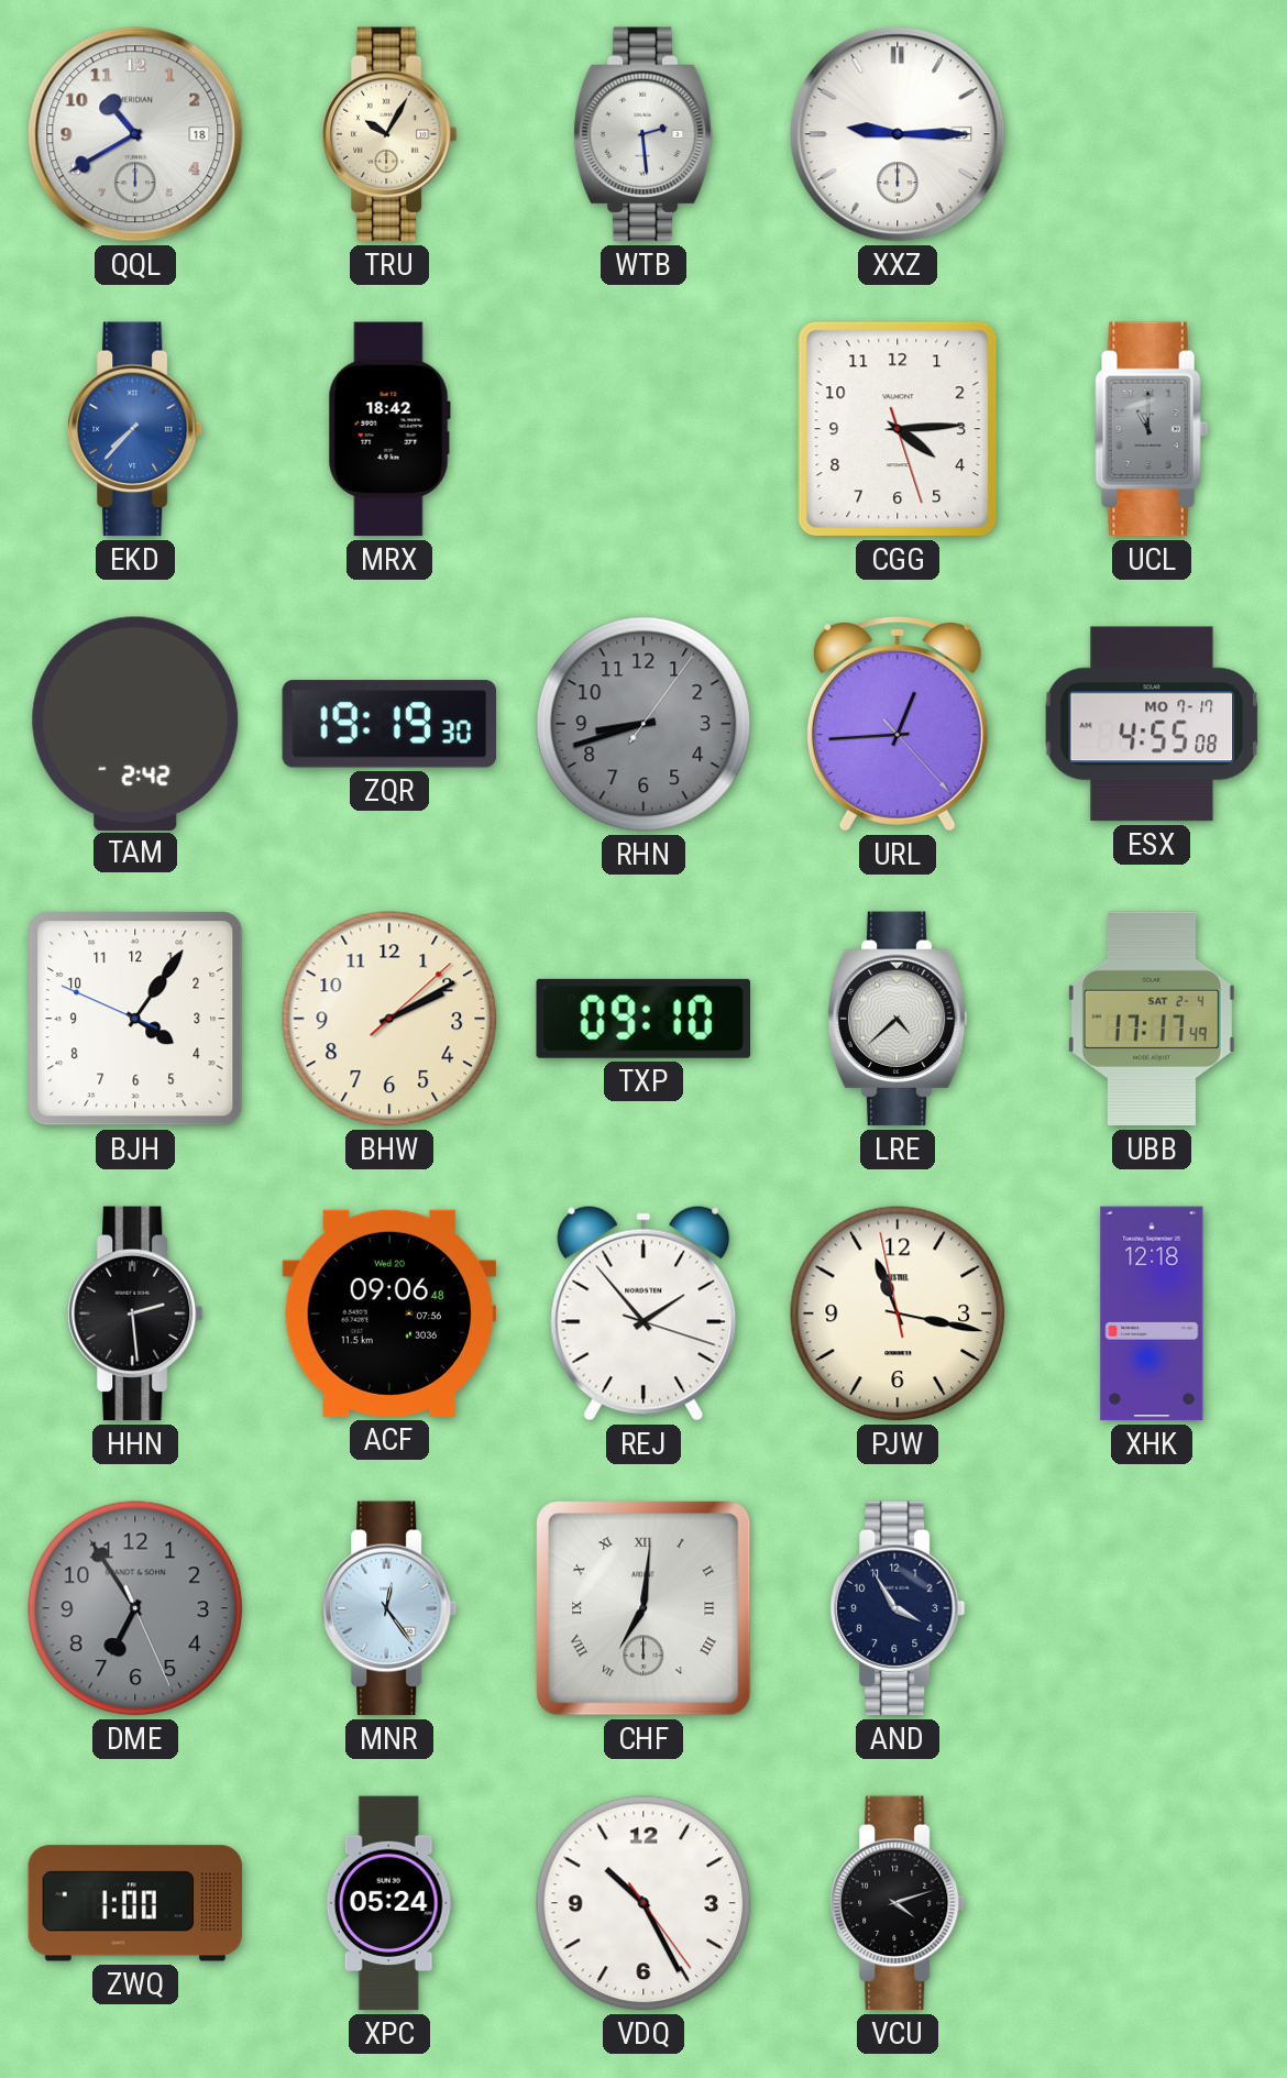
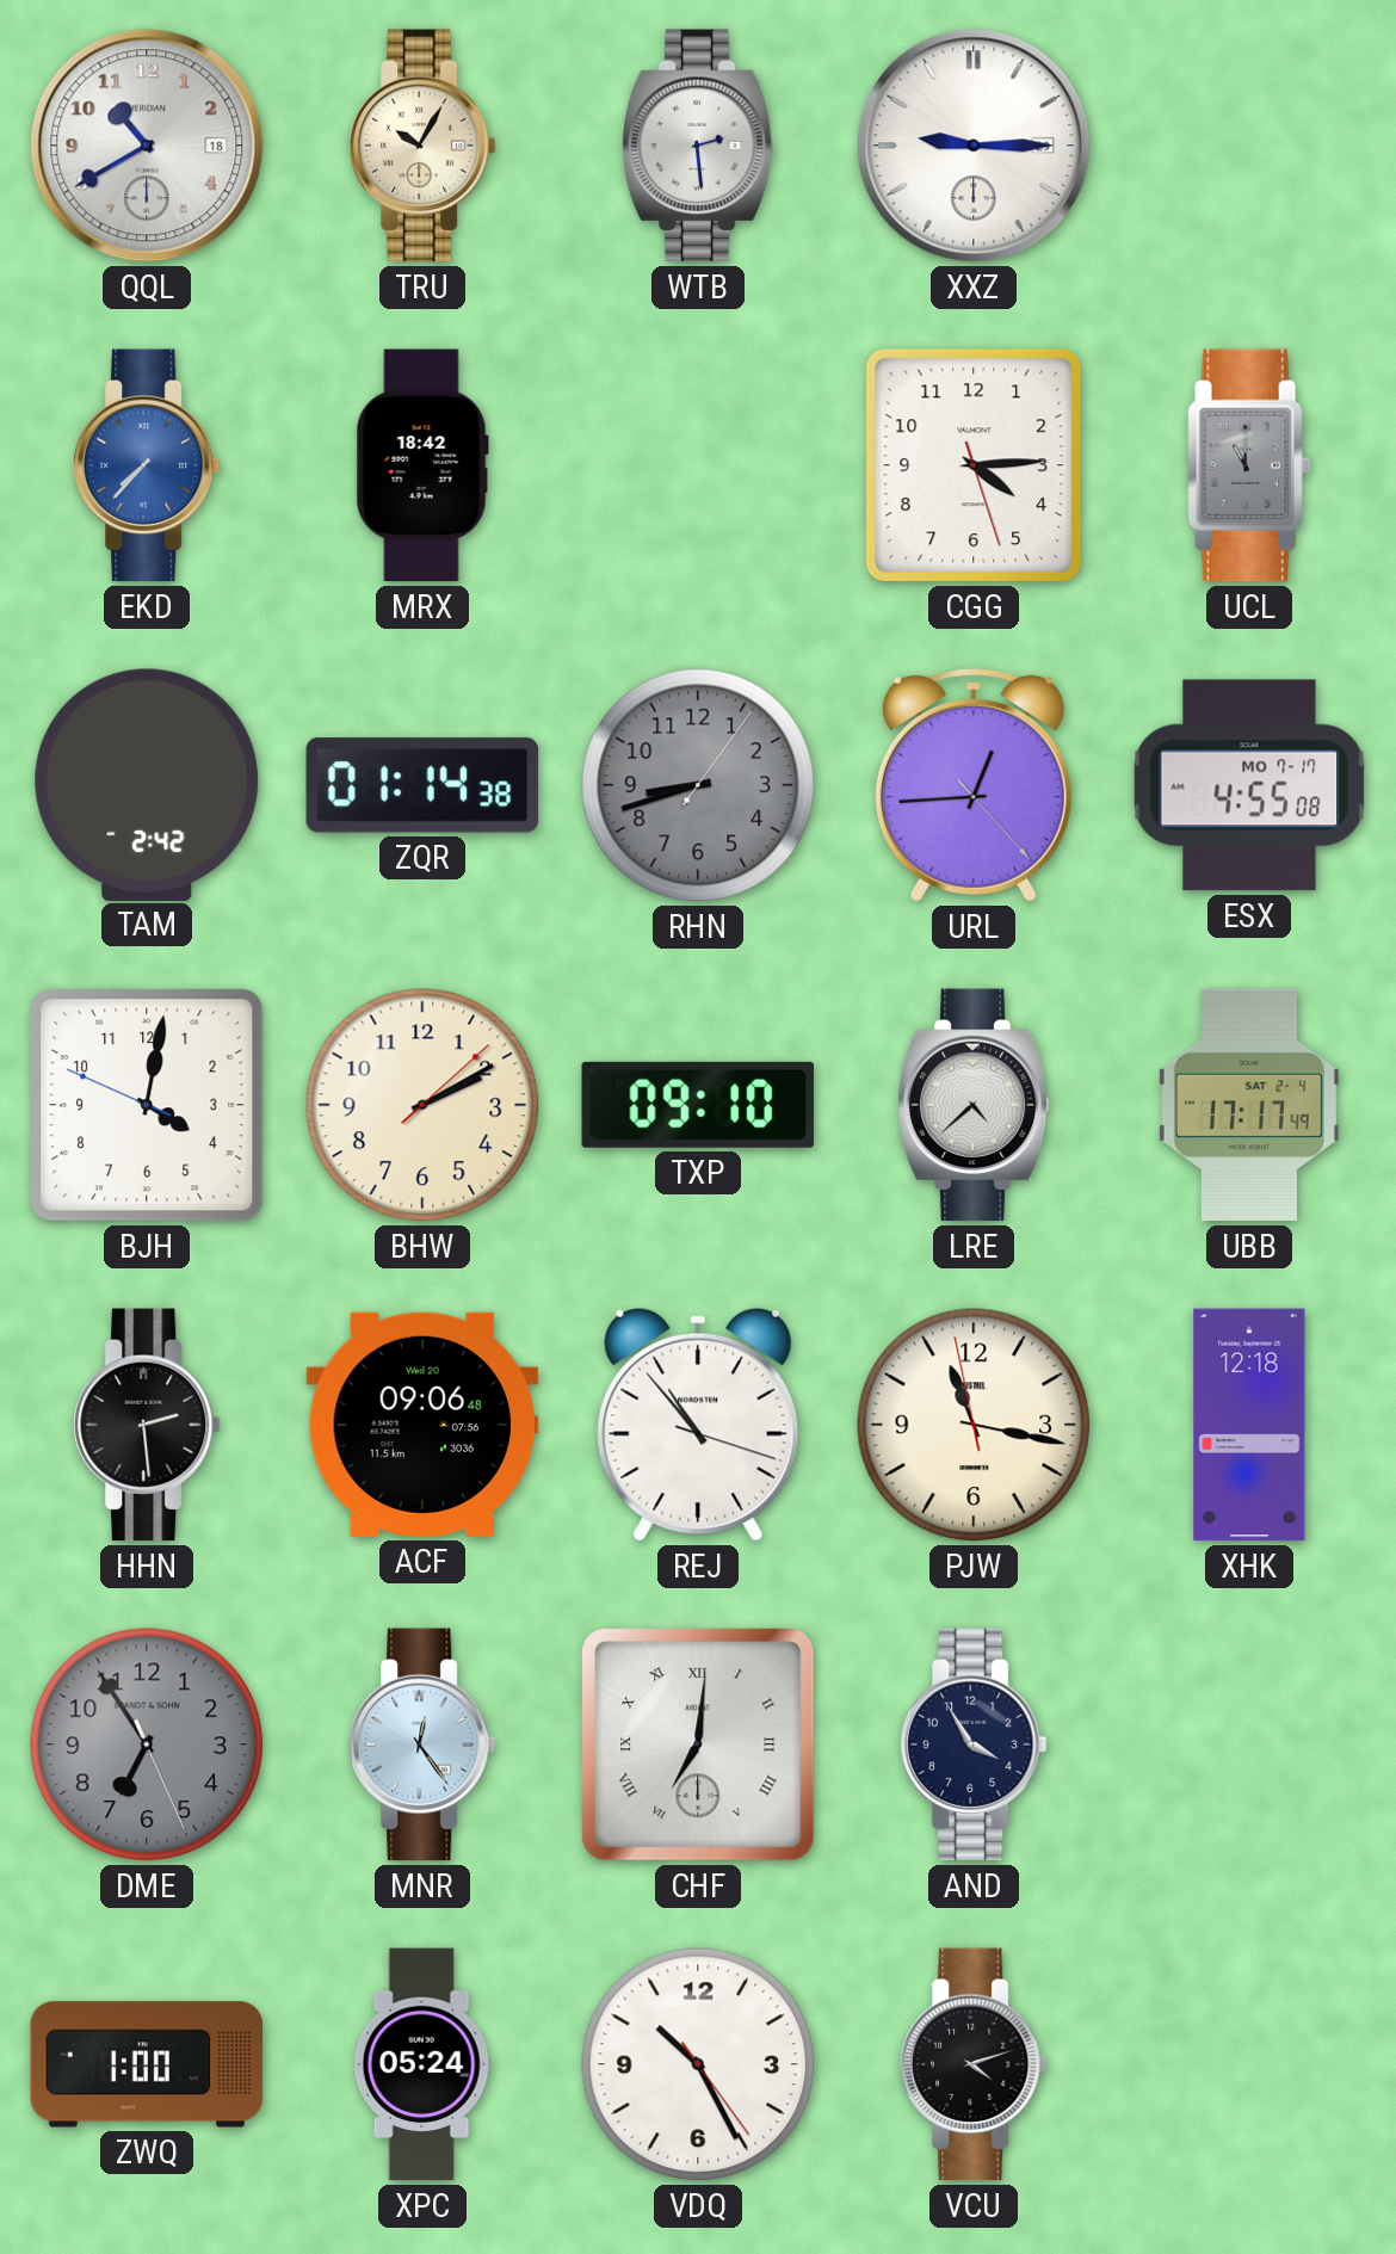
ZQR: 19:19 -> 01:14
BJH: 4:05 -> 4:01
REJ: 1:53 -> 10:53
